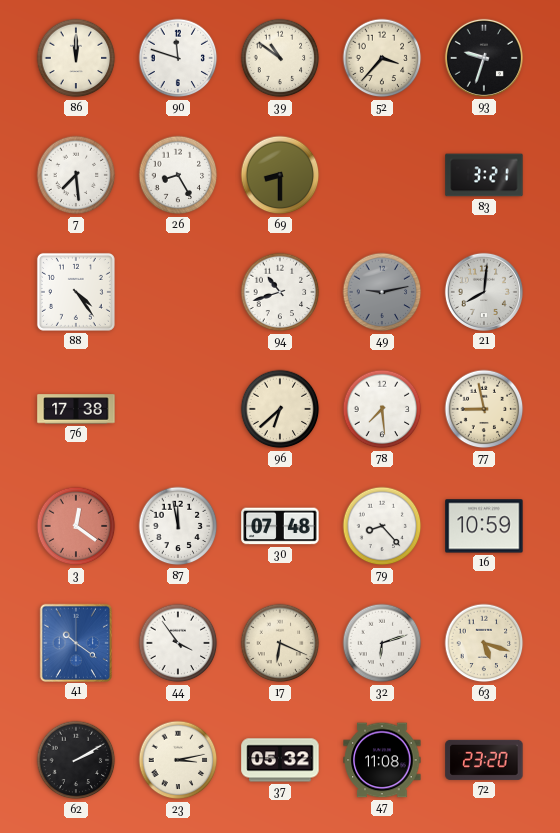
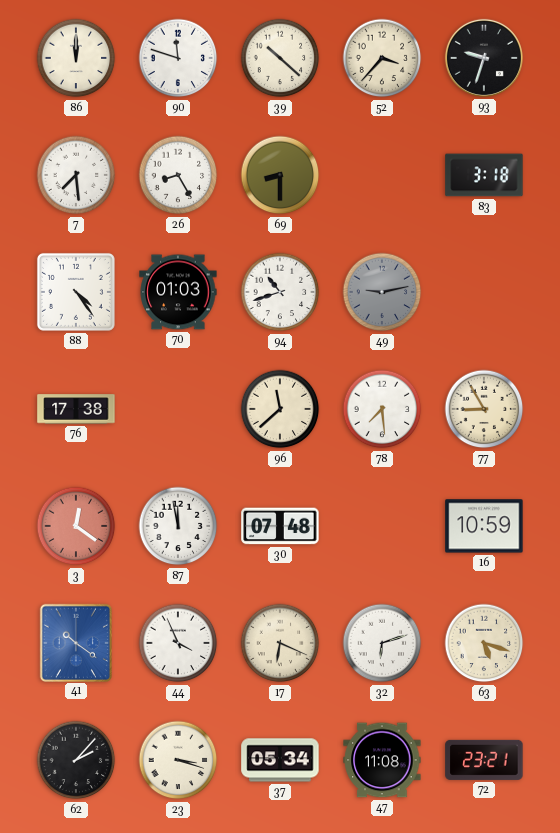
39: 10:51 -> 10:22
83: 3:21 -> 3:18
70: none -> 01:03
21: 8:01 -> none
96: 6:38 -> 11:38
77: 8:58 -> 8:55
79: 8:23 -> none
44: 3:54 -> 3:56
62: 2:10 -> 2:07
23: 3:13 -> 3:18
37: 05:32 -> 05:34
72: 23:20 -> 23:21
